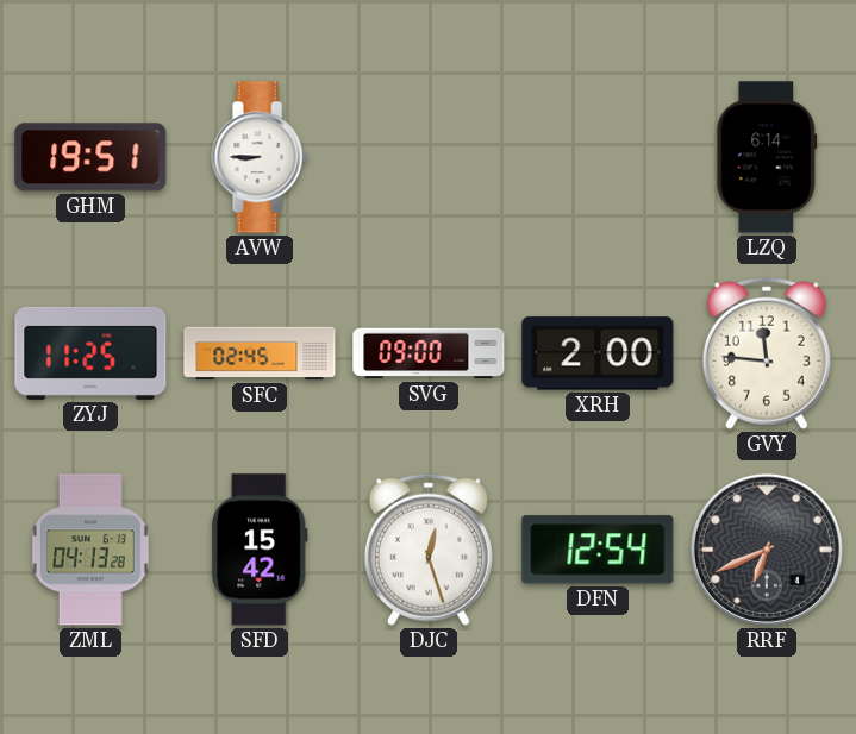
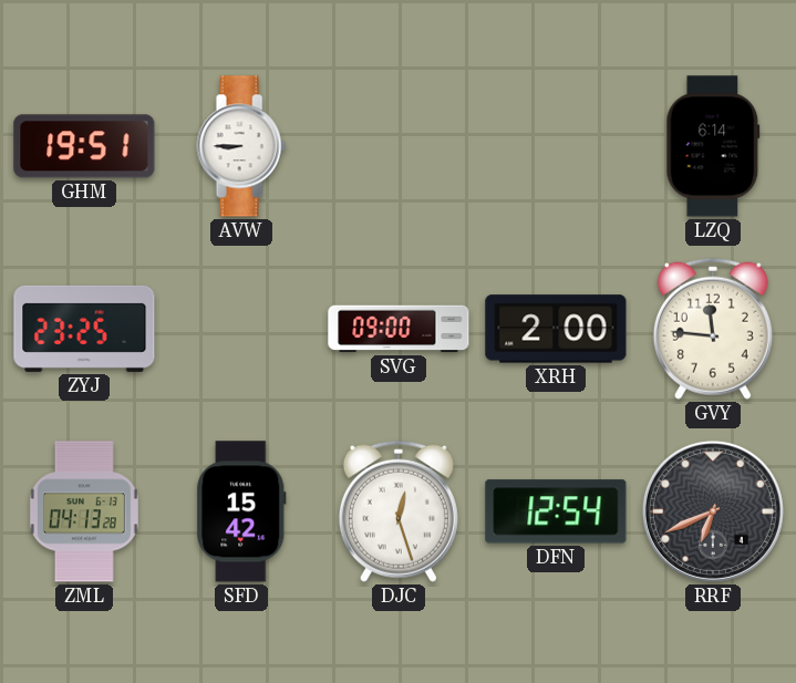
ZYJ: 11:25 -> 23:25
SFC: 02:45 -> none
